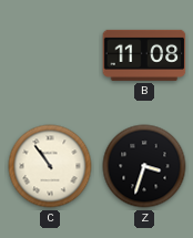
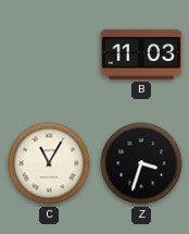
B: 11:08 -> 11:03
C: 10:54 -> 11:05
